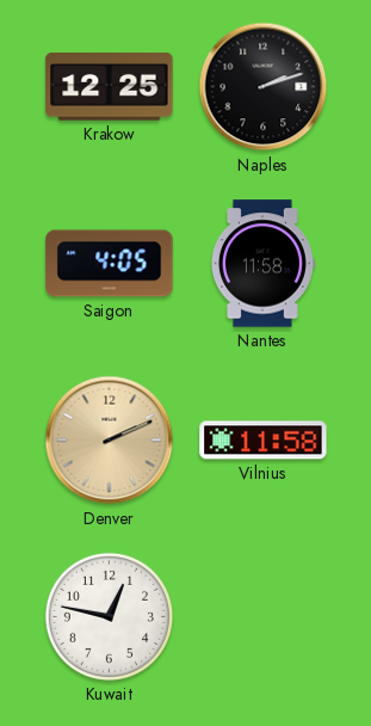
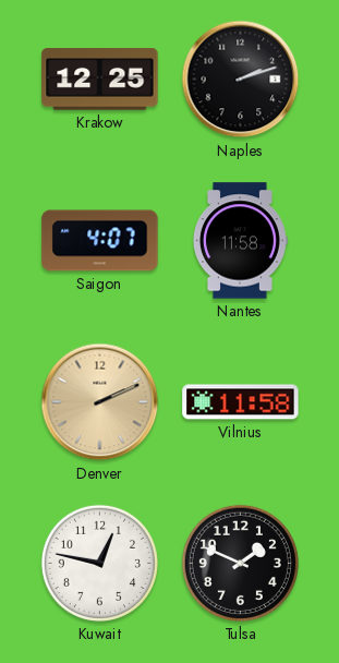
Saigon: 4:05 -> 4:07
Tulsa: none -> 1:49
